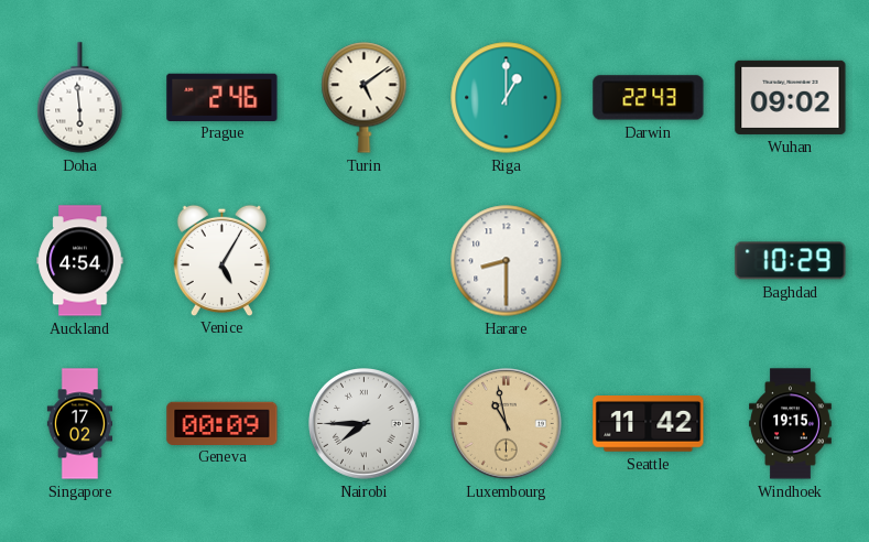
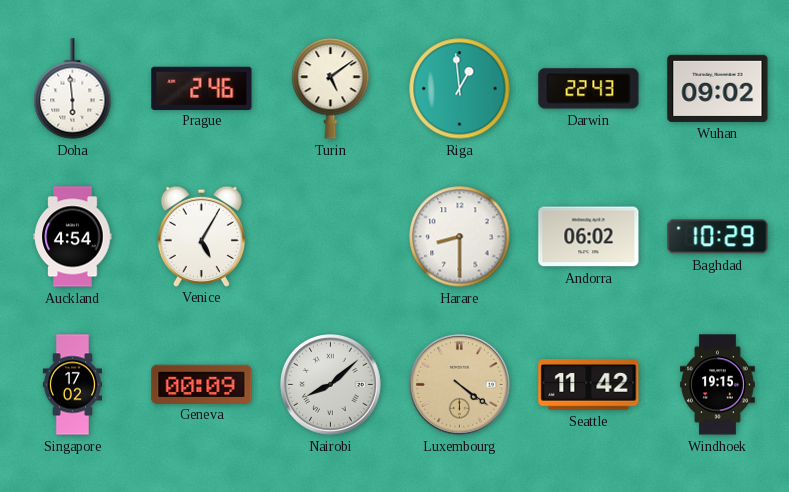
Riga: 1:00 -> 12:59
Andorra: none -> 06:02
Nairobi: 7:45 -> 8:08
Luxembourg: 10:58 -> 4:21
